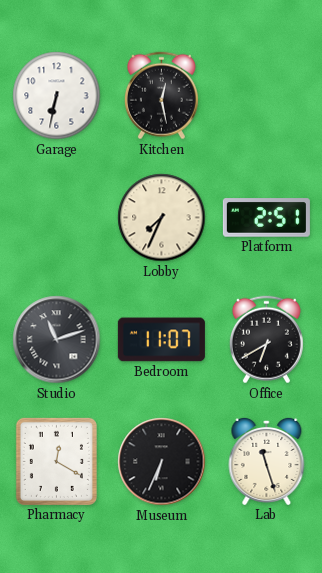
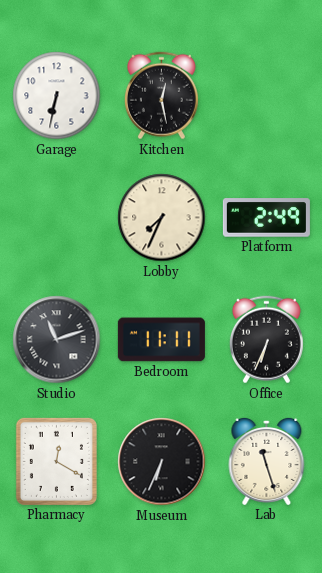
Platform: 2:51 -> 2:49
Bedroom: 11:07 -> 11:11
Office: 6:40 -> 6:34
